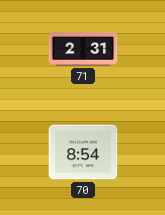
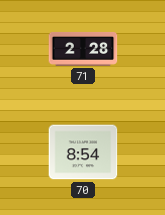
71: 2:31 -> 2:28
